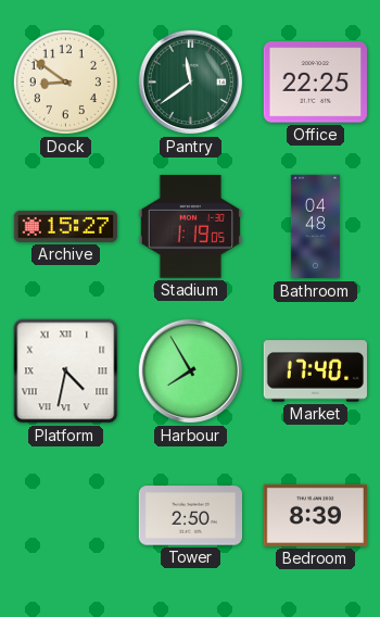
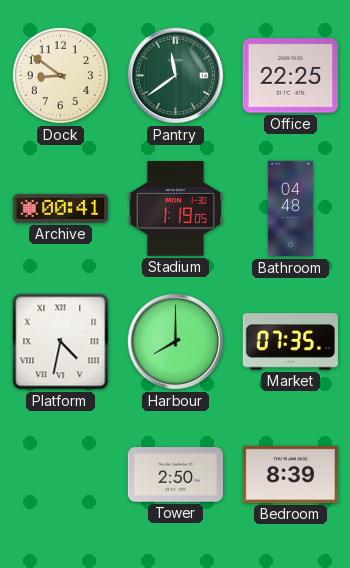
Archive: 15:27 -> 00:41
Harbour: 7:55 -> 8:00
Market: 17:40 -> 07:35
